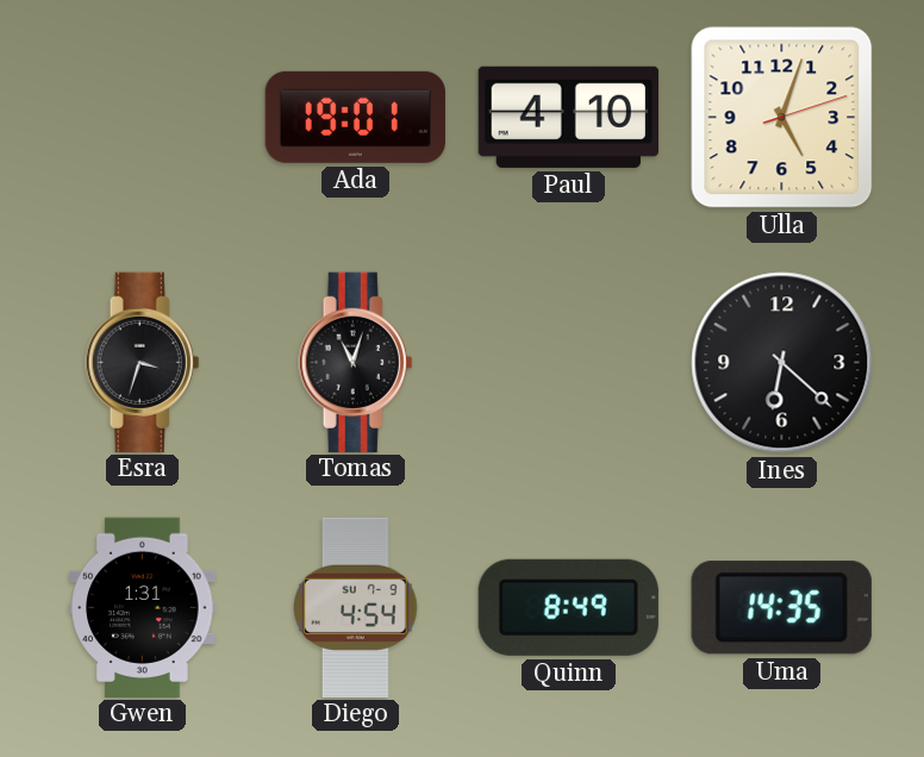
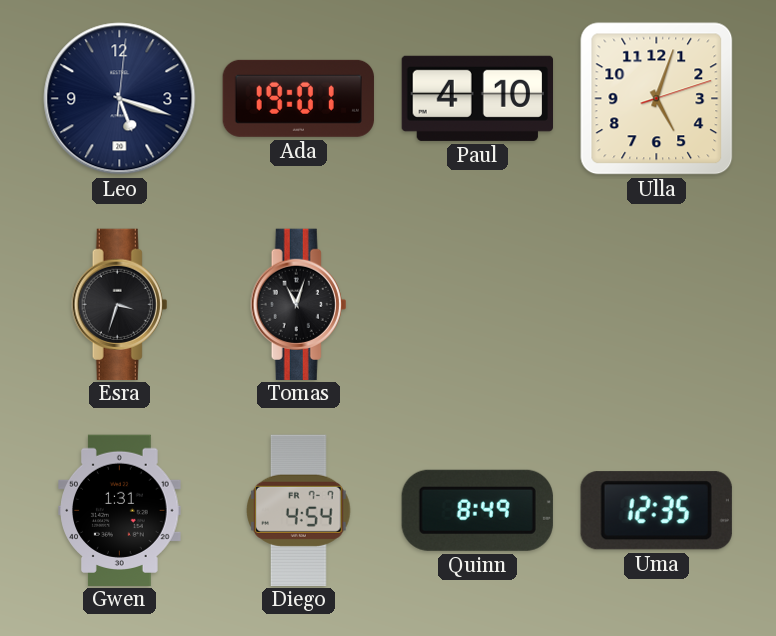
Leo: none -> 5:18
Ines: 6:22 -> none
Diego date: SU 7-9 -> FR 7-7
Uma: 14:35 -> 12:35
